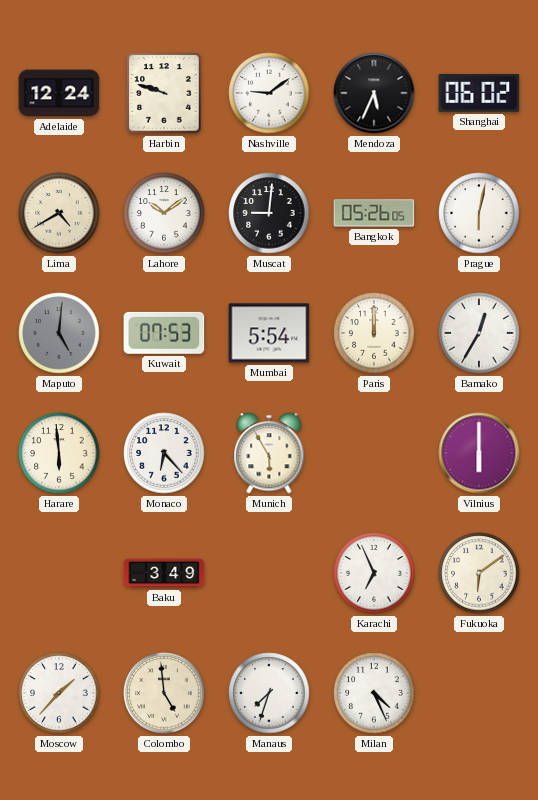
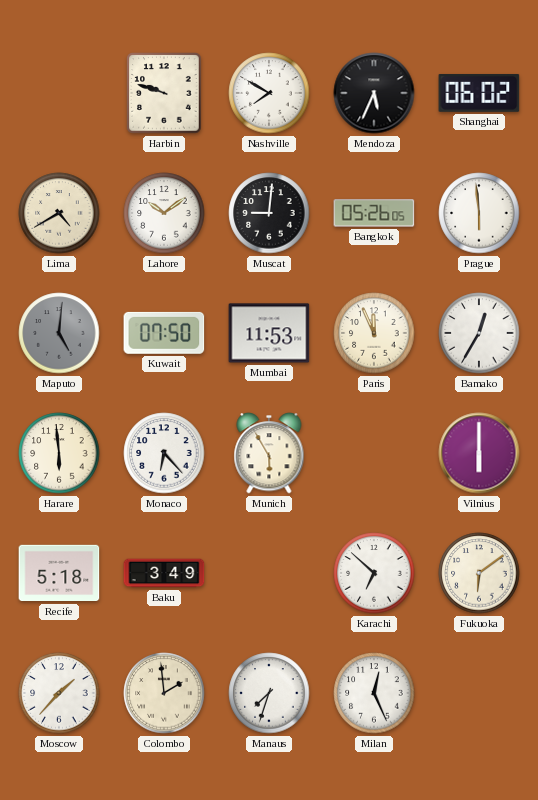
Adelaide: 12:24 -> none
Nashville: 9:09 -> 7:50
Prague: 6:02 -> 5:59
Kuwait: 07:53 -> 07:50
Mumbai: 5:54 -> 11:53
Paris: 12:00 -> 11:56
Recife: none -> 5:18
Karachi: 6:56 -> 6:52
Colombo: 4:59 -> 1:59
Milan: 4:26 -> 12:26
